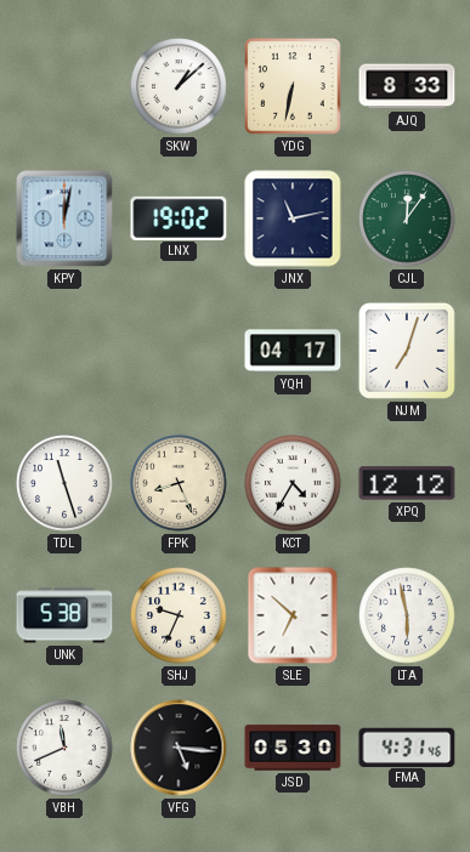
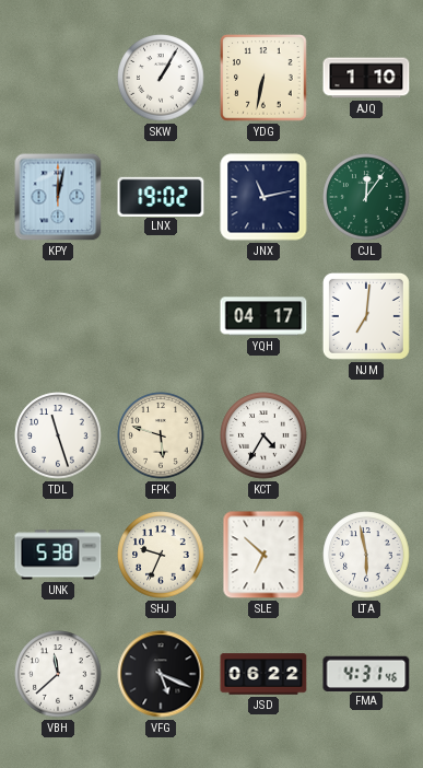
SKW: 1:08 -> 1:05
AJQ: 8:33 -> 1:10
NJM: 7:03 -> 7:01
FPK: 8:26 -> 5:48
XPQ: 12:12 -> none
VBH: 11:41 -> 11:38
VFG: 5:16 -> 5:19
JSD: 05:30 -> 06:22
